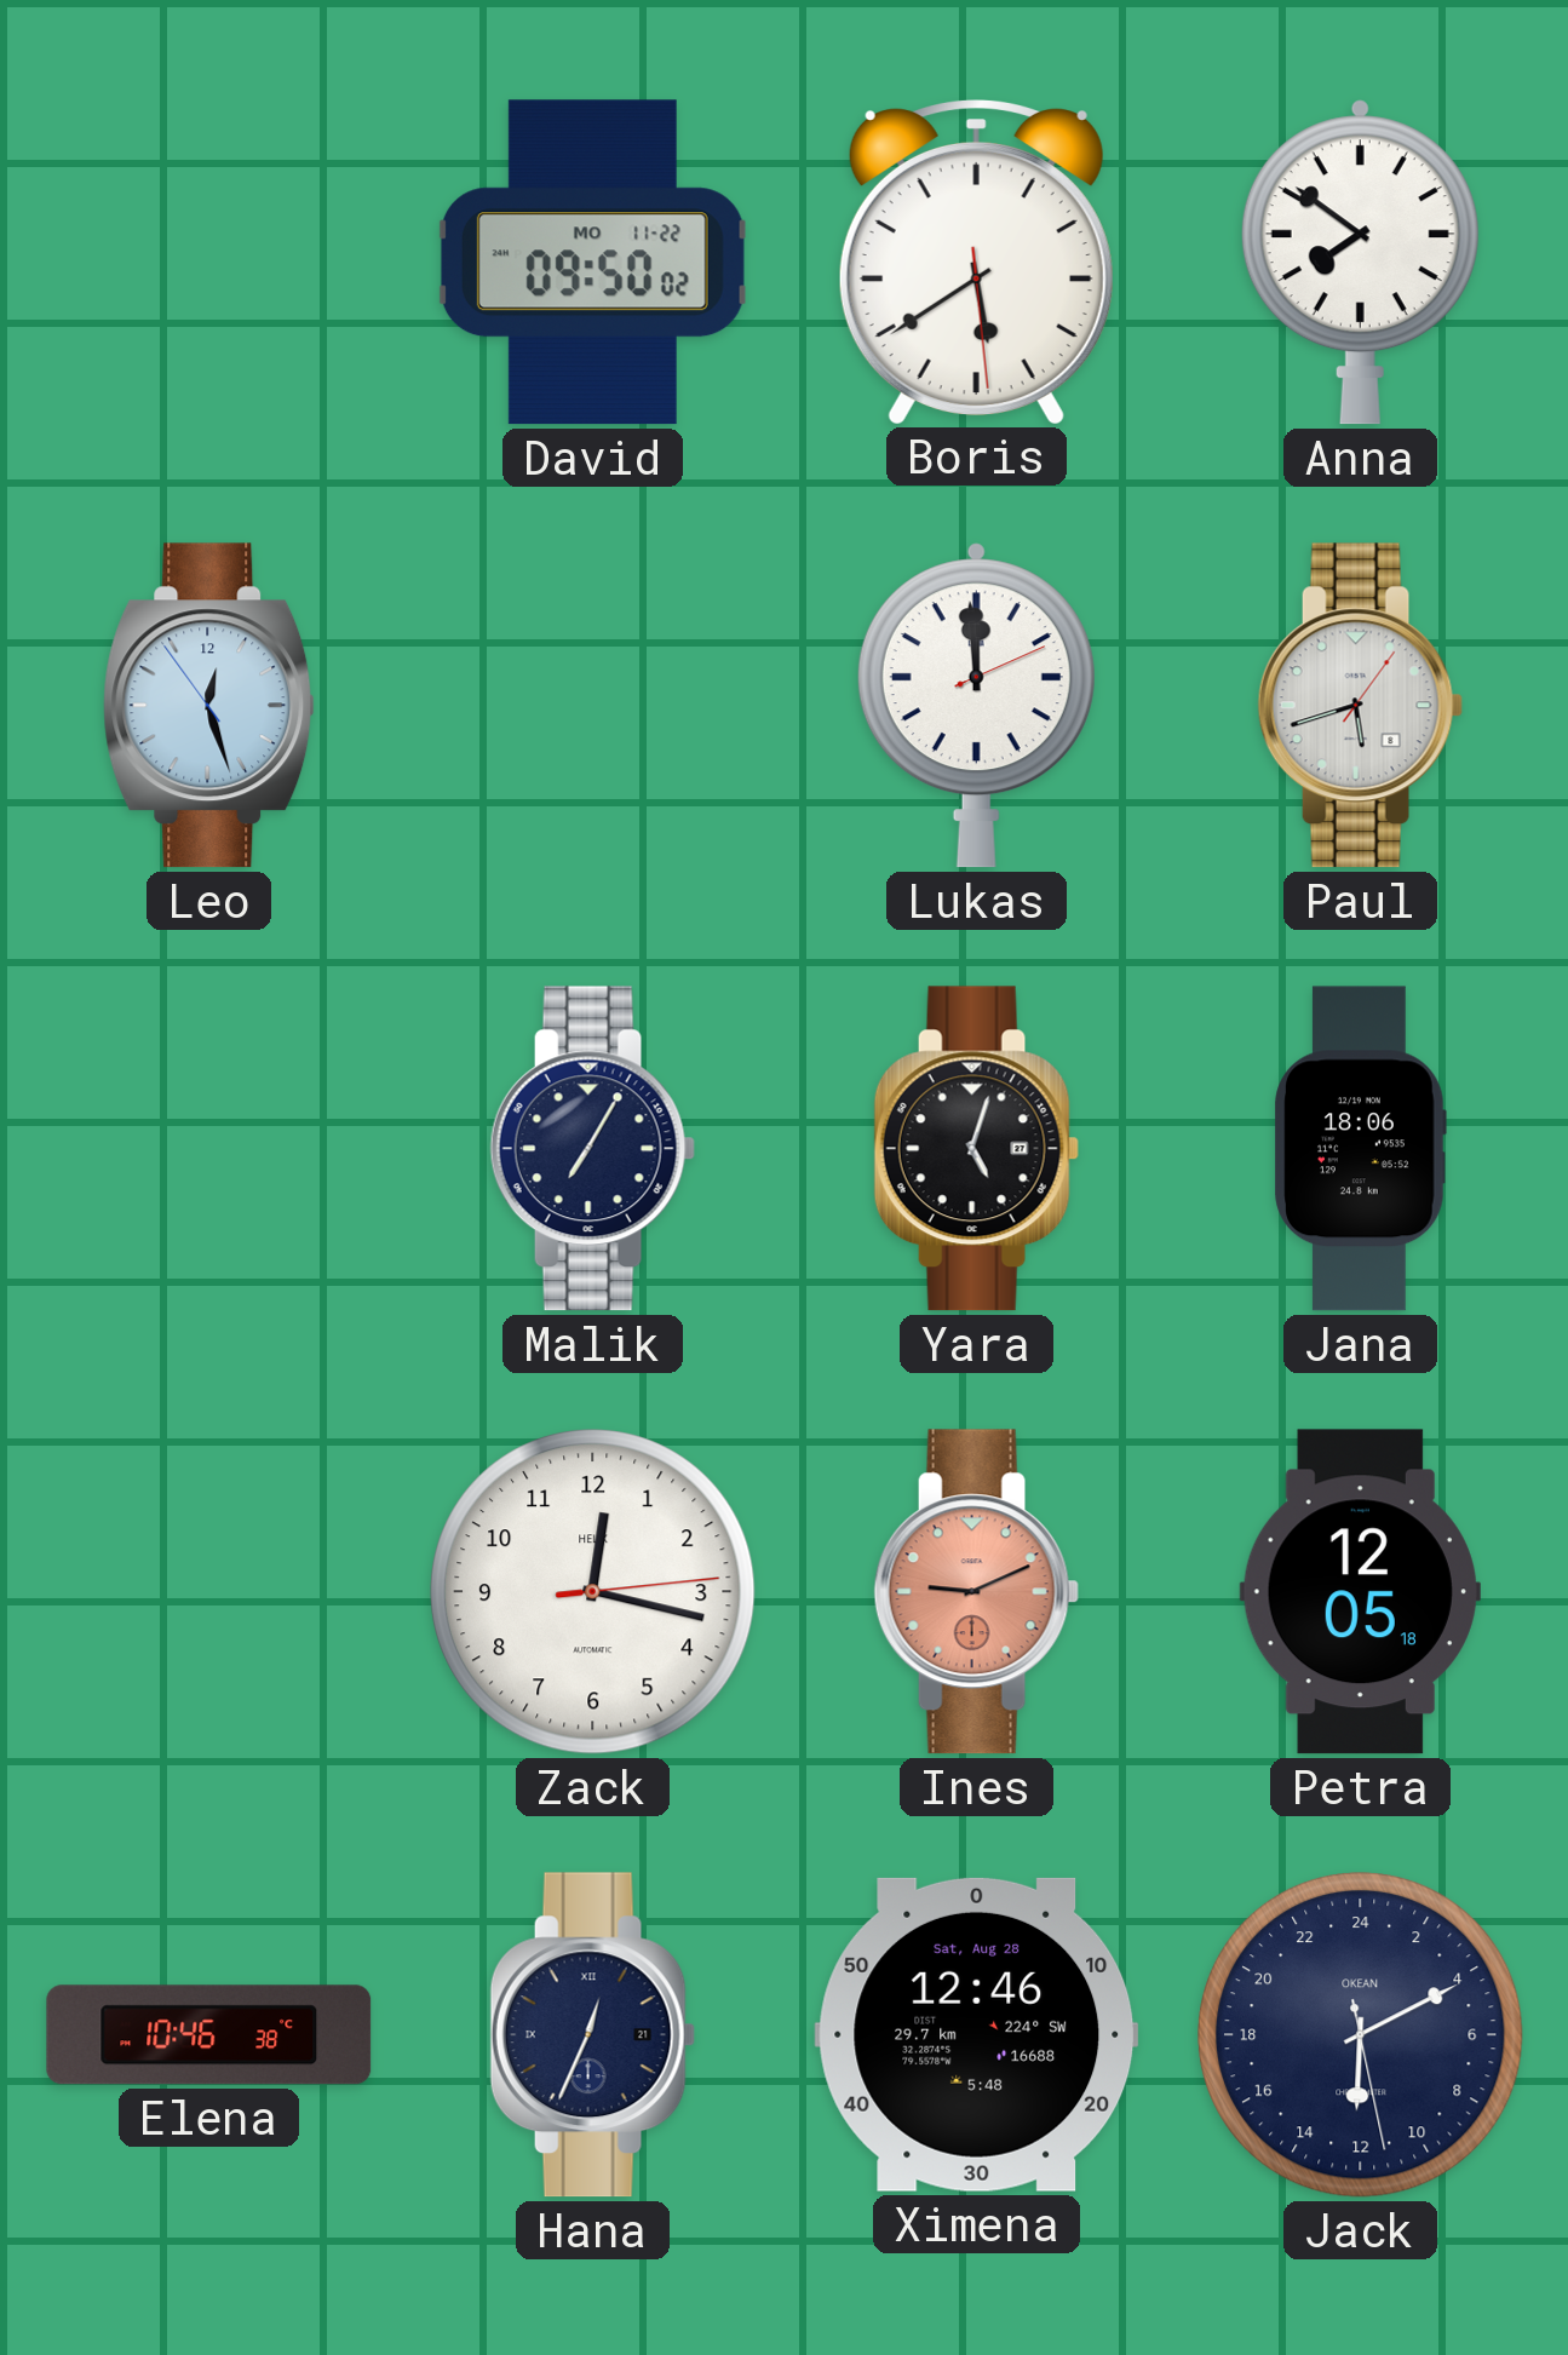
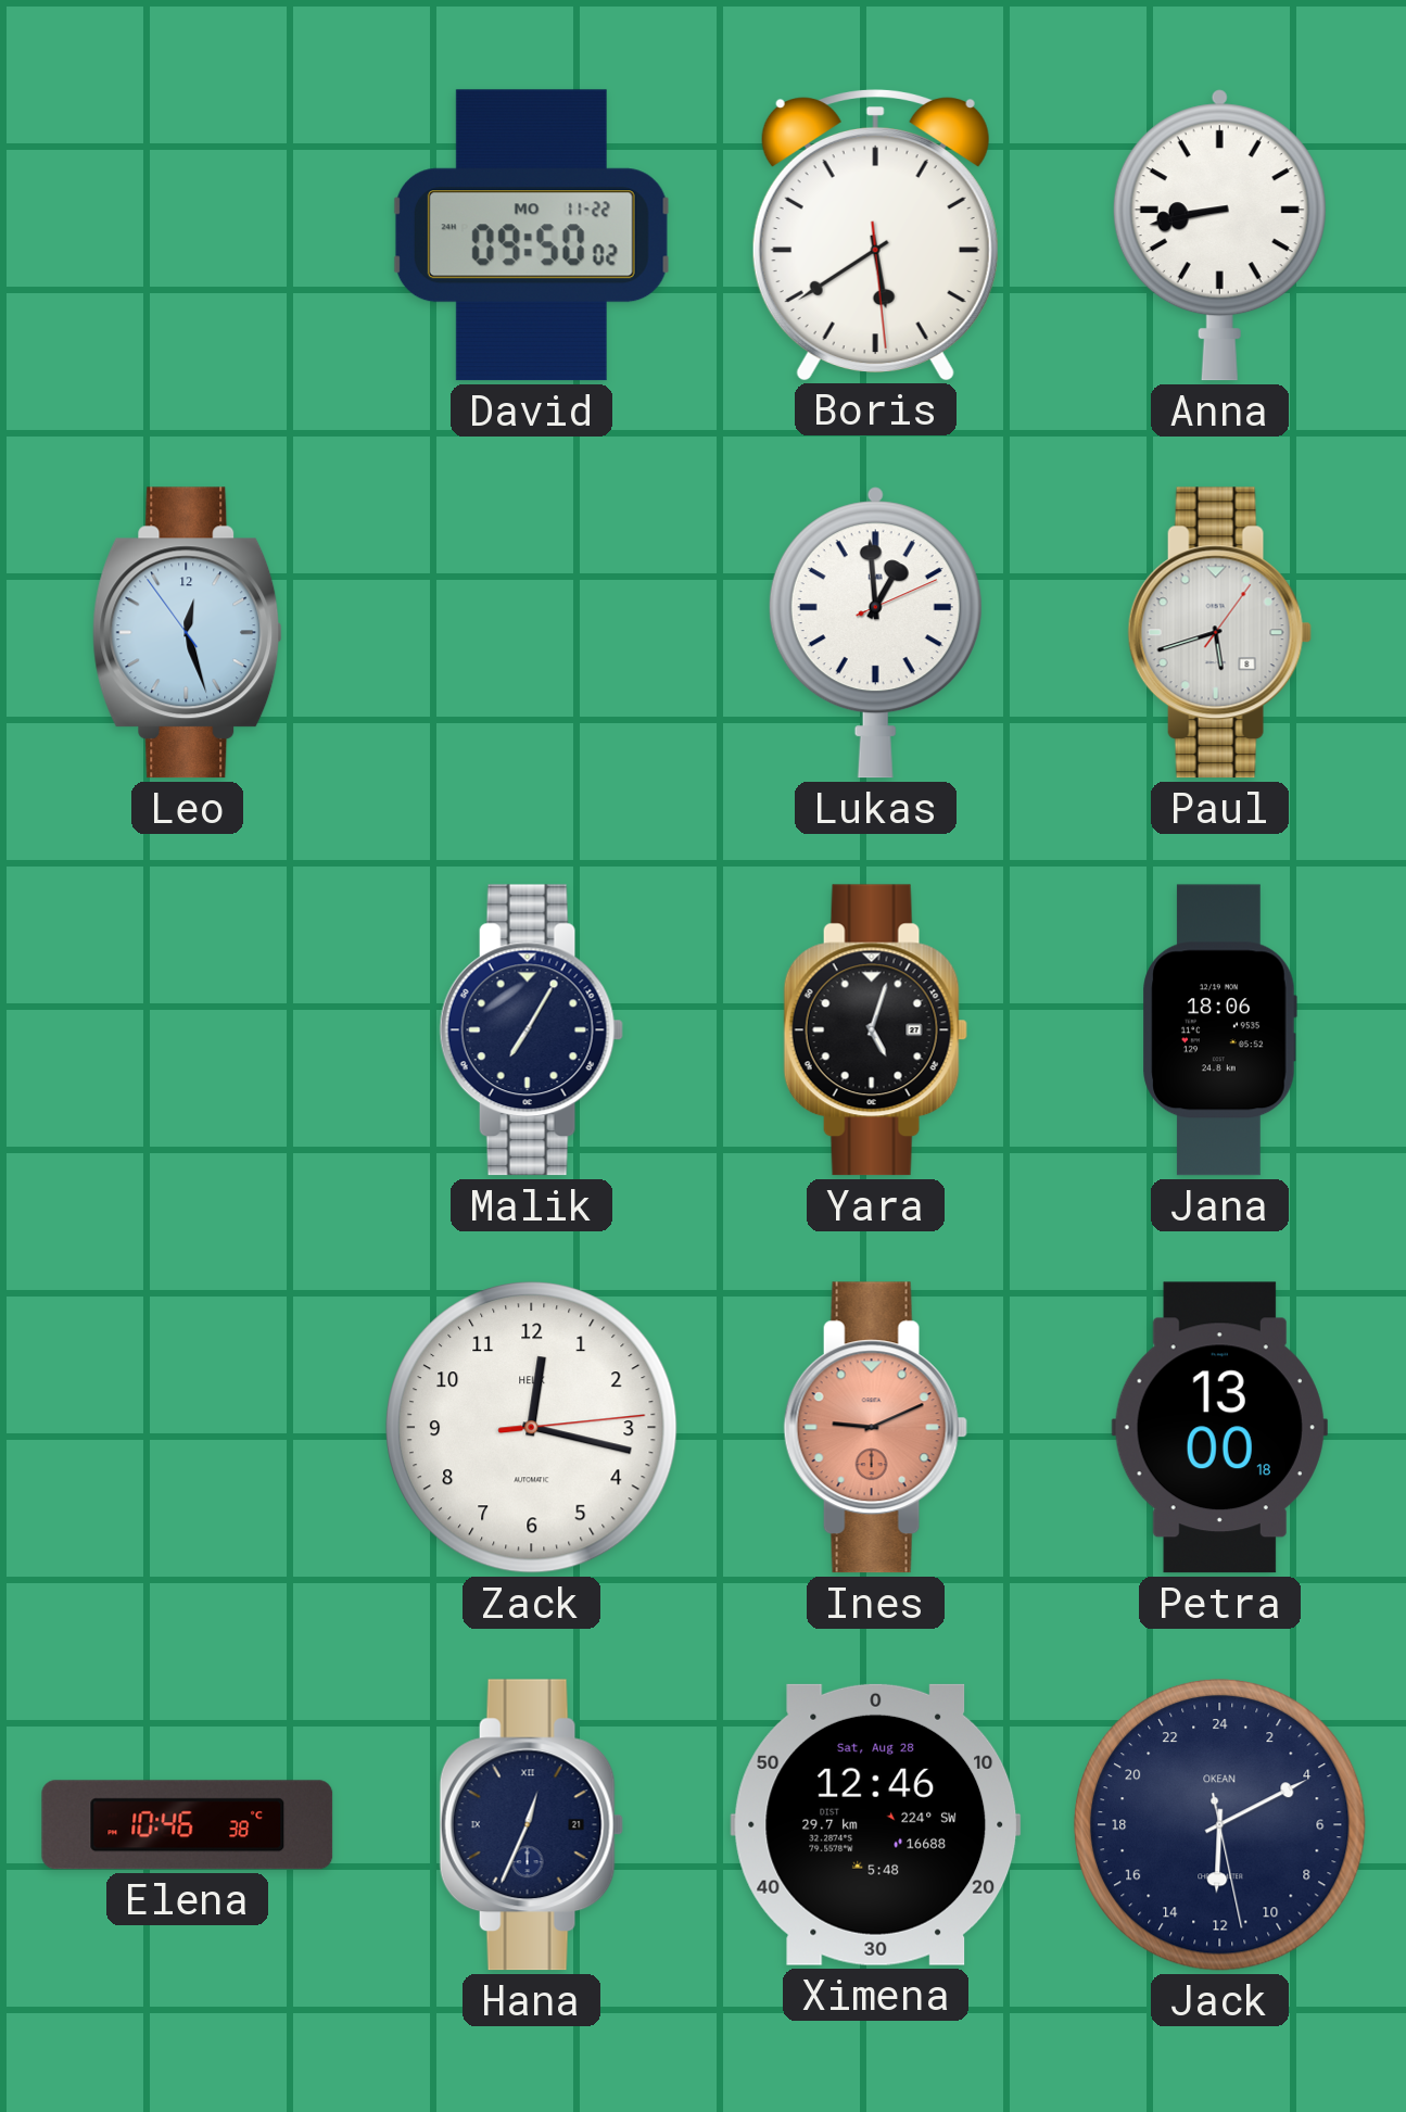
Anna: 7:51 -> 8:43
Lukas: 11:59 -> 12:59
Petra: 12:05 -> 13:00
